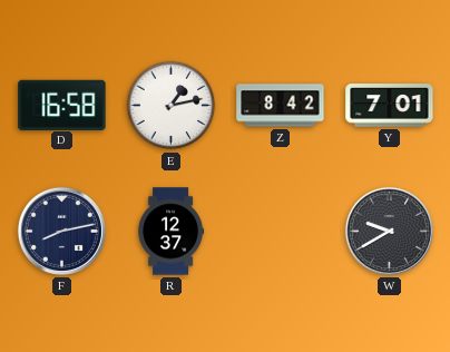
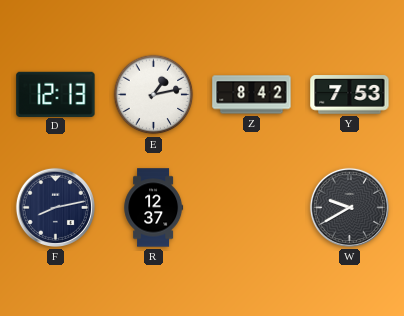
D: 16:58 -> 12:13
Y: 7:01 -> 7:53
